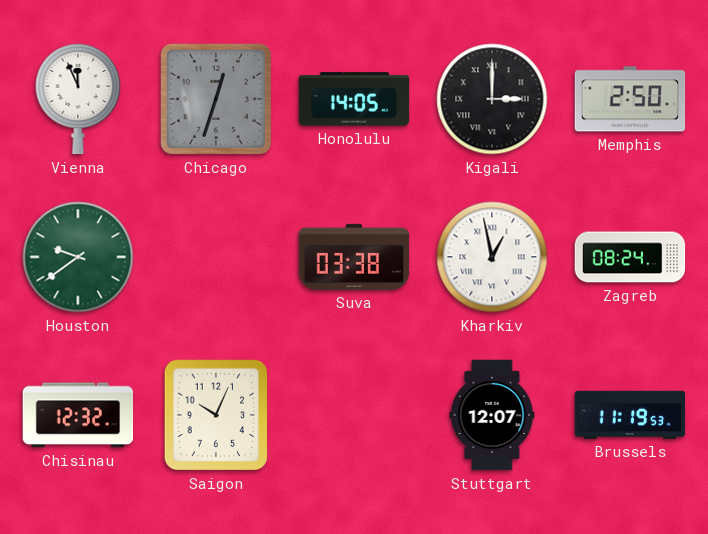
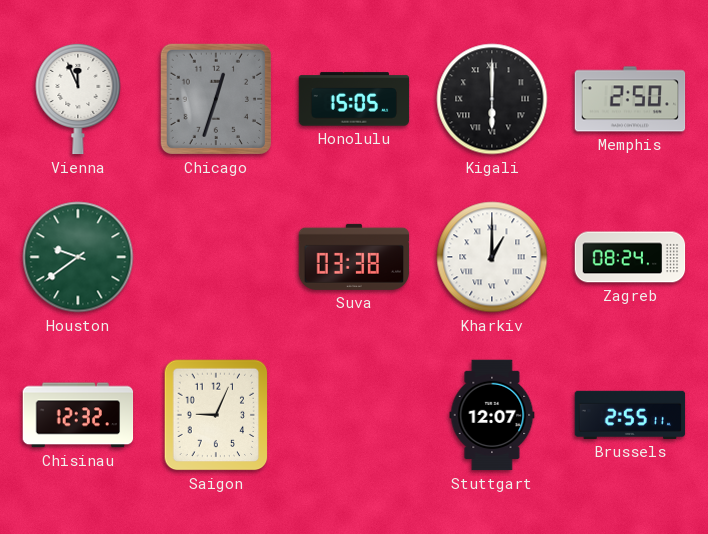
Honolulu: 14:05 -> 15:05
Kigali: 3:00 -> 6:00
Kharkiv: 12:58 -> 1:00
Saigon: 10:04 -> 9:04
Brussels: 11:19 -> 2:55
